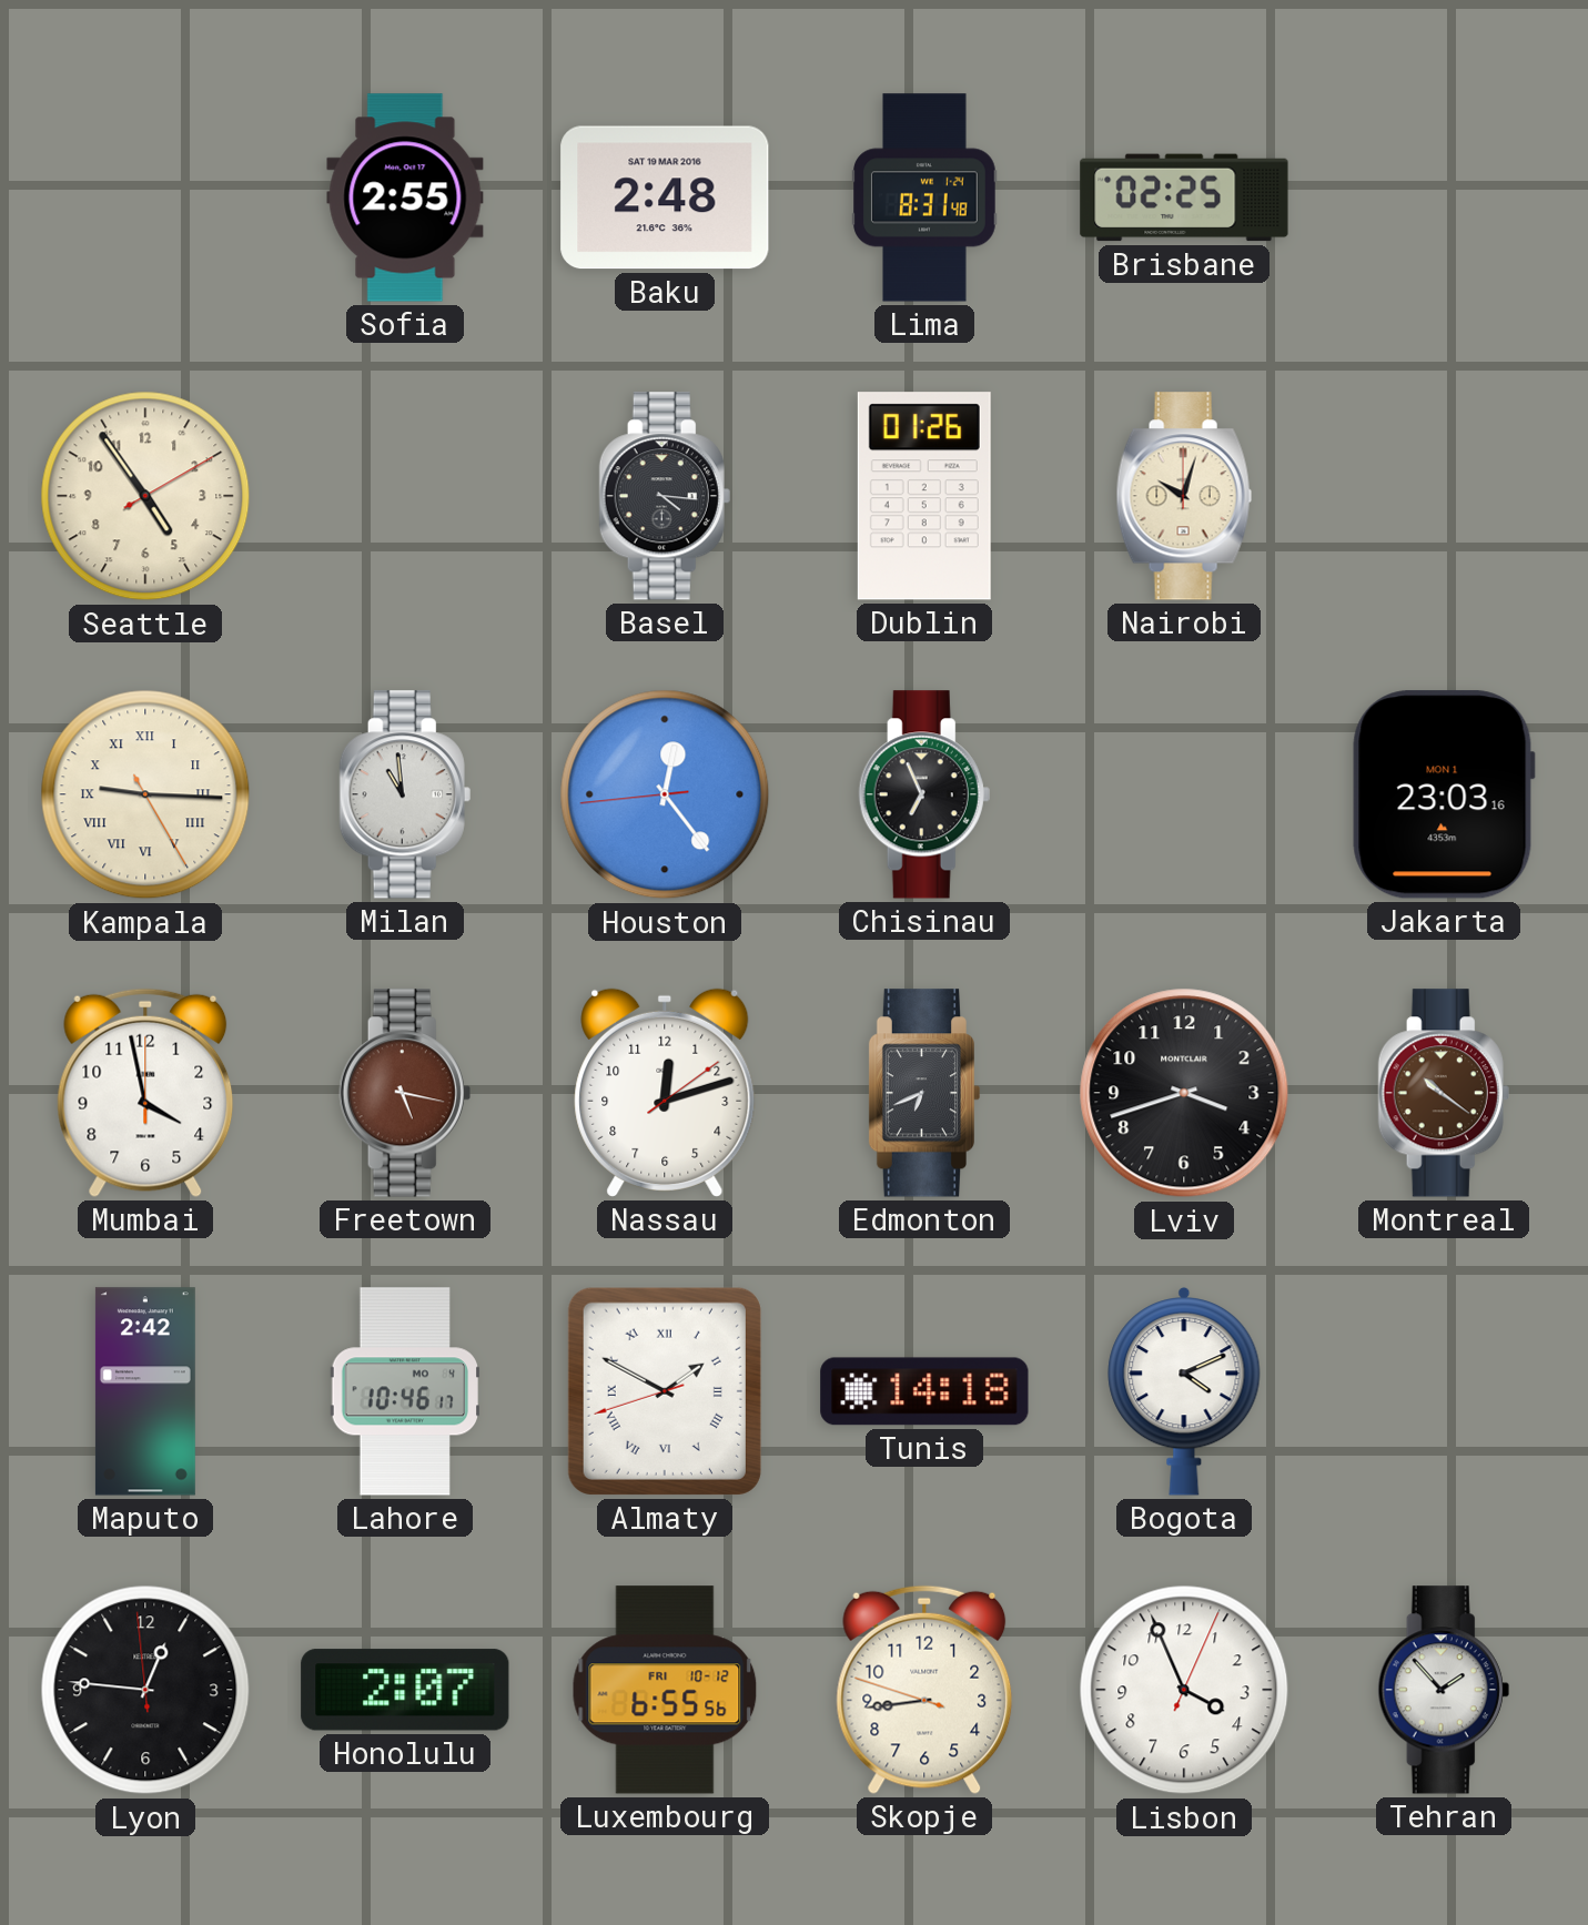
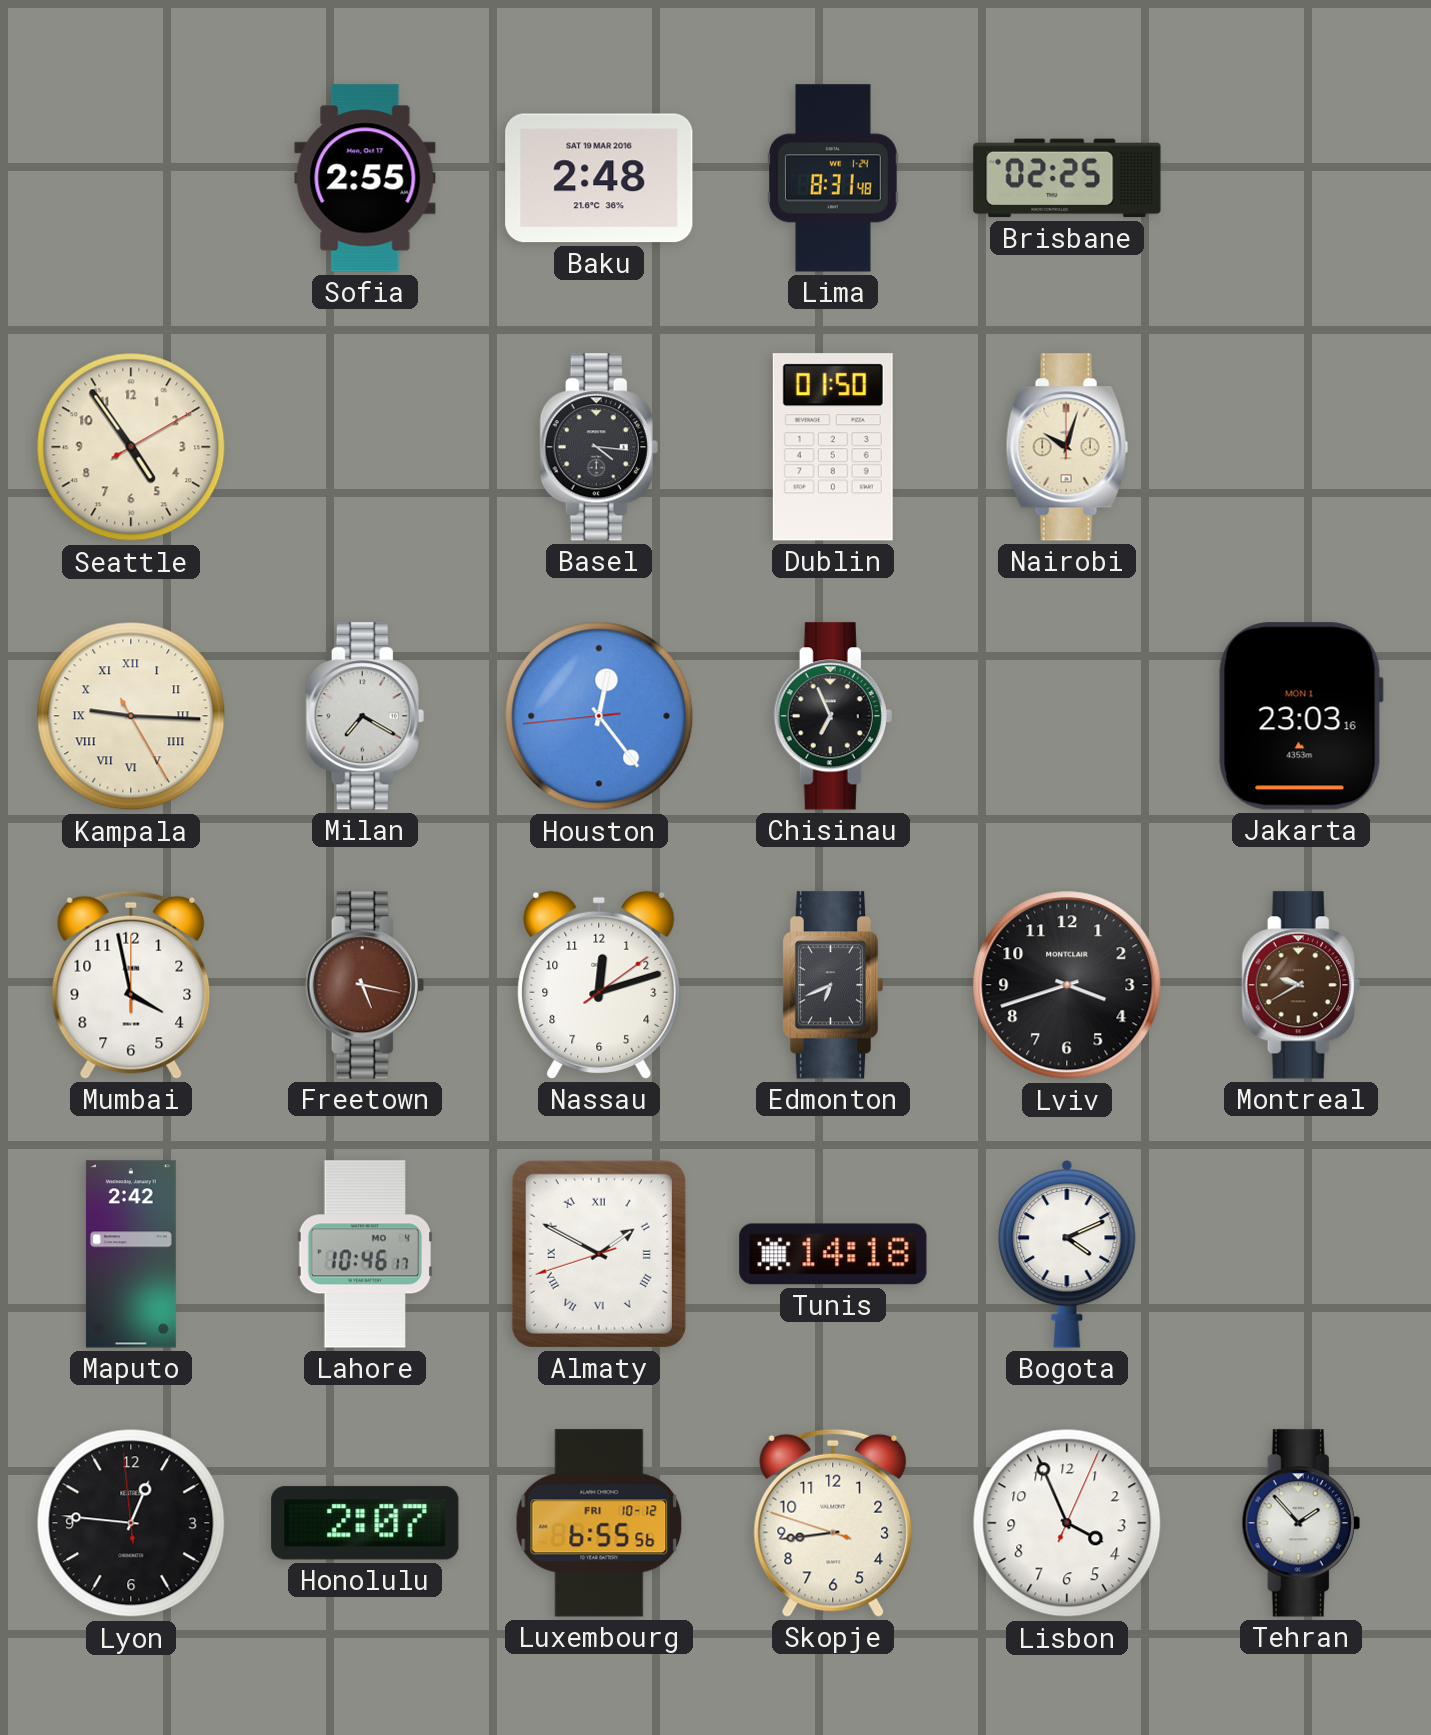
Dublin: 01:26 -> 01:50
Milan: 10:59 -> 7:20
Montreal: 10:21 -> 9:40
